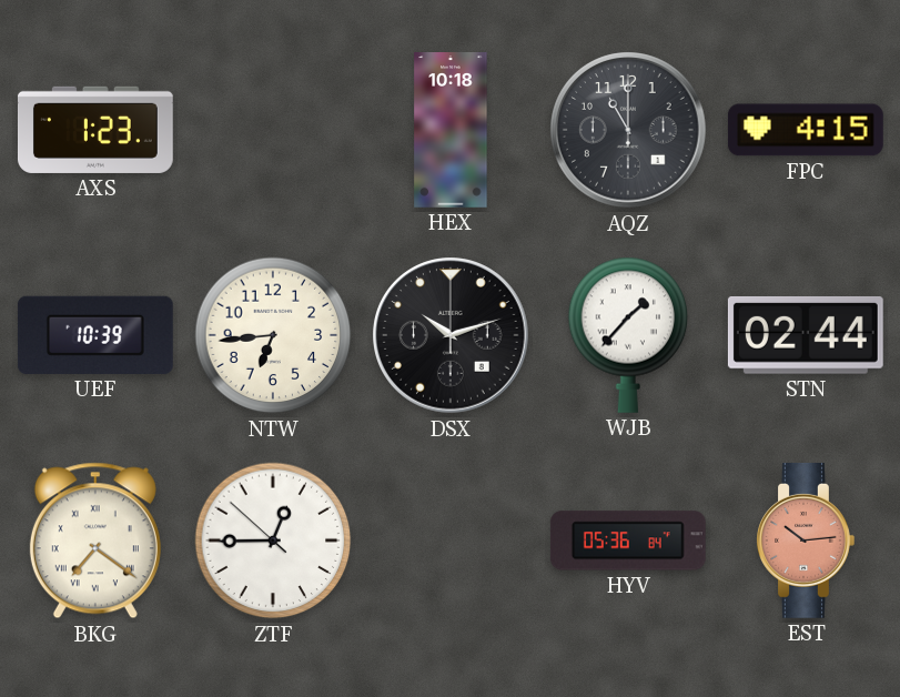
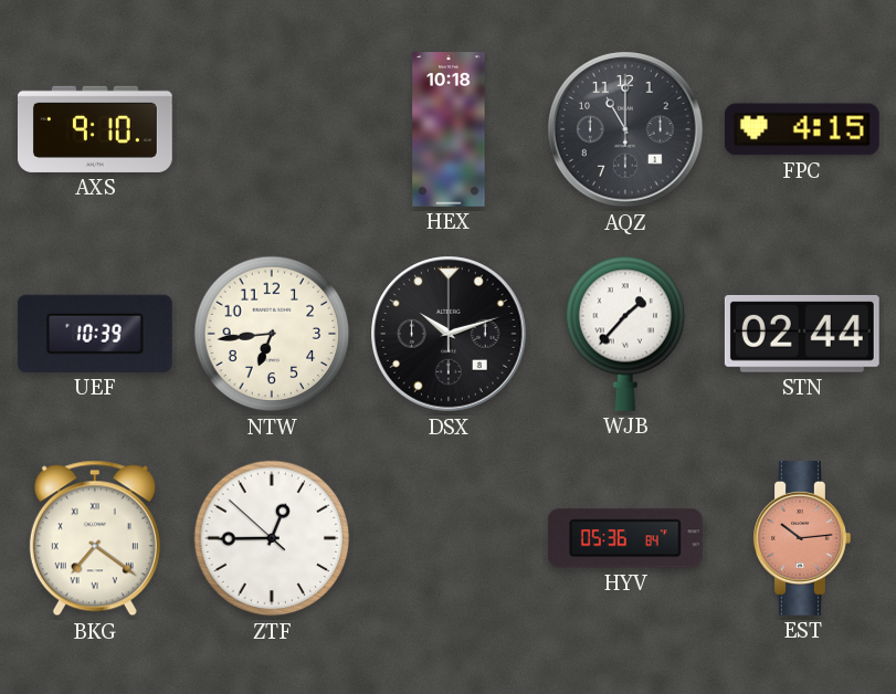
AXS: 1:23 -> 9:10
